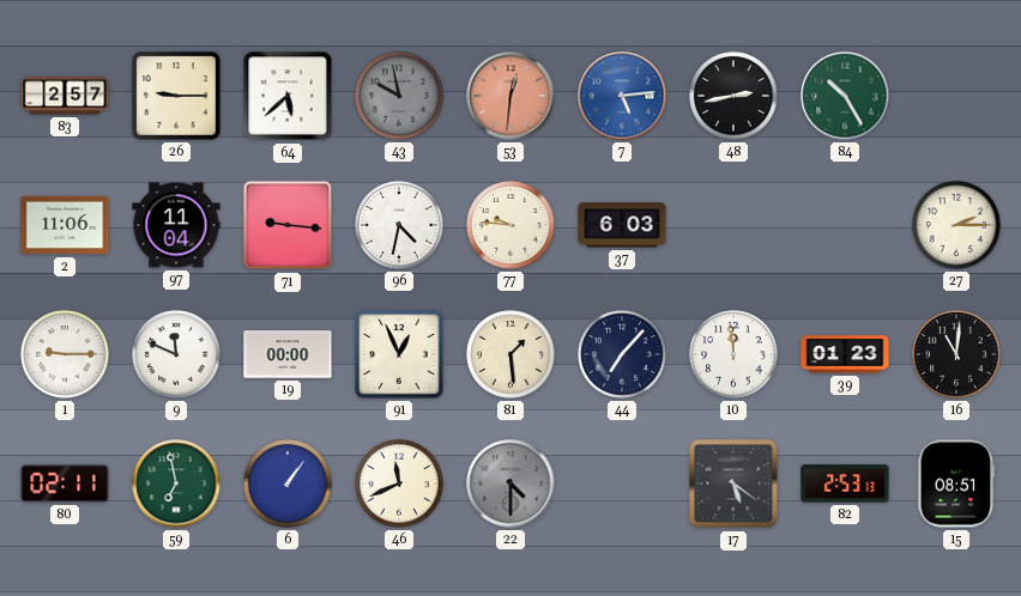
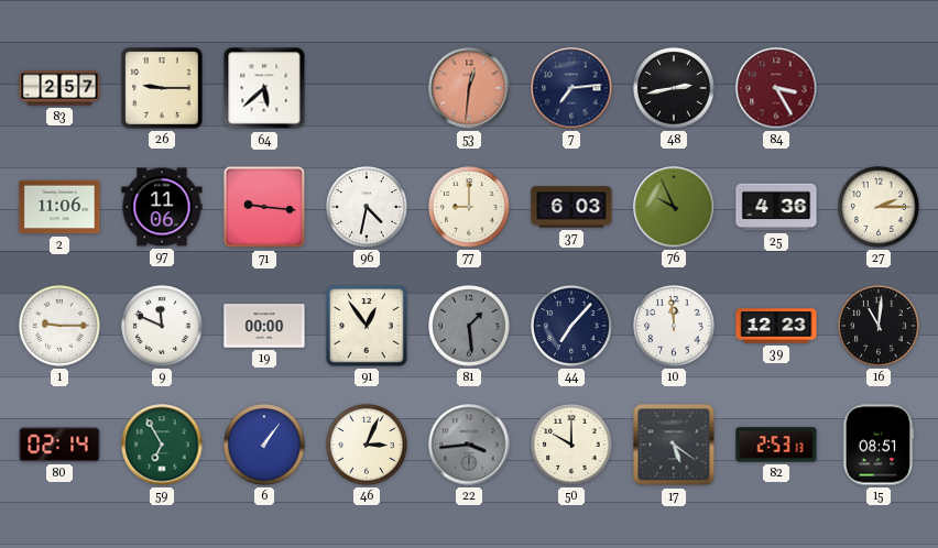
43: 9:58 -> none
7: 5:14 -> 7:14
7 dial: blue -> navy
84: 10:25 -> 3:25
84 dial: green -> burgundy
97: 11:04 -> 11:06
77: 9:46 -> 9:00
76: none -> 9:56
25: none -> 4:36
91: 12:56 -> 12:54
81 dial: cream -> grey
39: 01:23 -> 12:23
80: 02:11 -> 02:14
59: 6:58 -> 6:55
46: 11:41 -> 3:04
22: 4:30 -> 3:44
50: none -> 10:00
